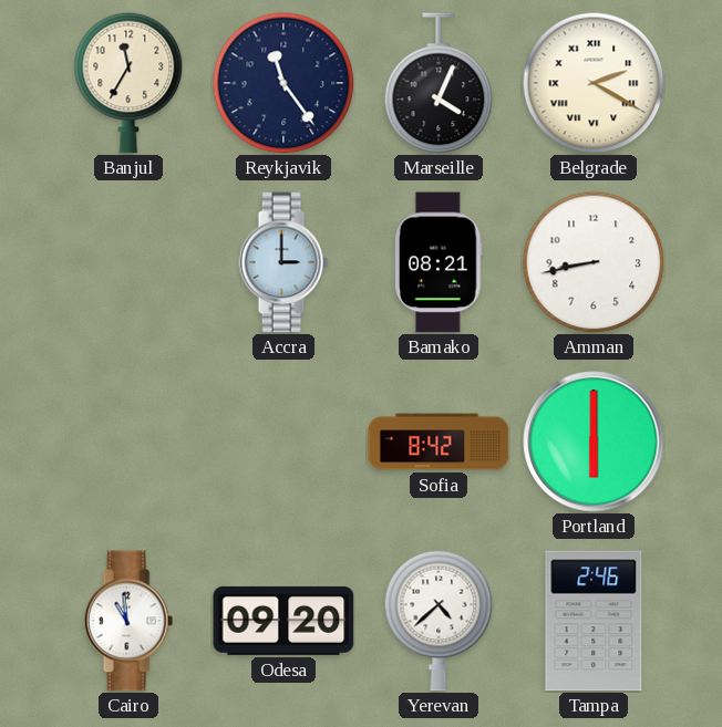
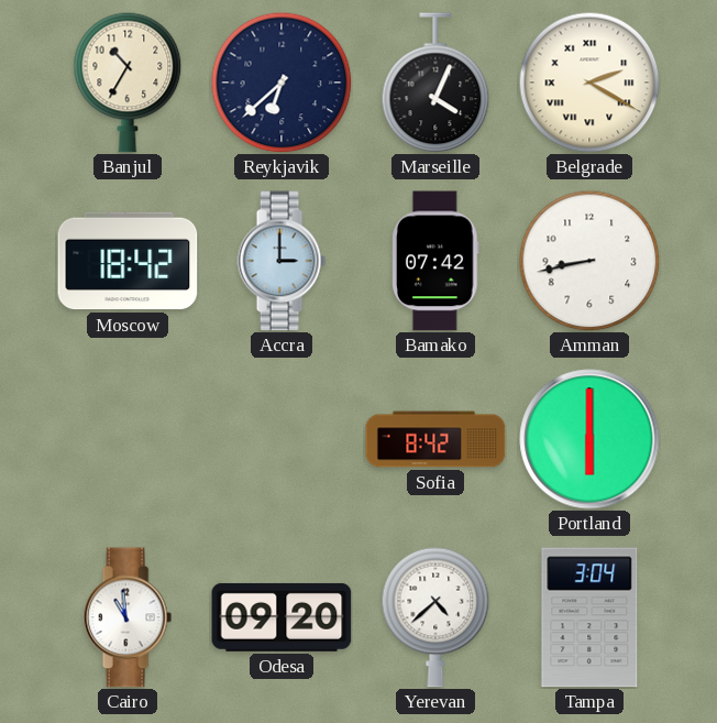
Banjul: 11:35 -> 10:35
Reykjavik: 11:24 -> 6:38
Moscow: none -> 18:42
Bamako: 08:21 -> 07:42
Tampa: 2:46 -> 3:04
